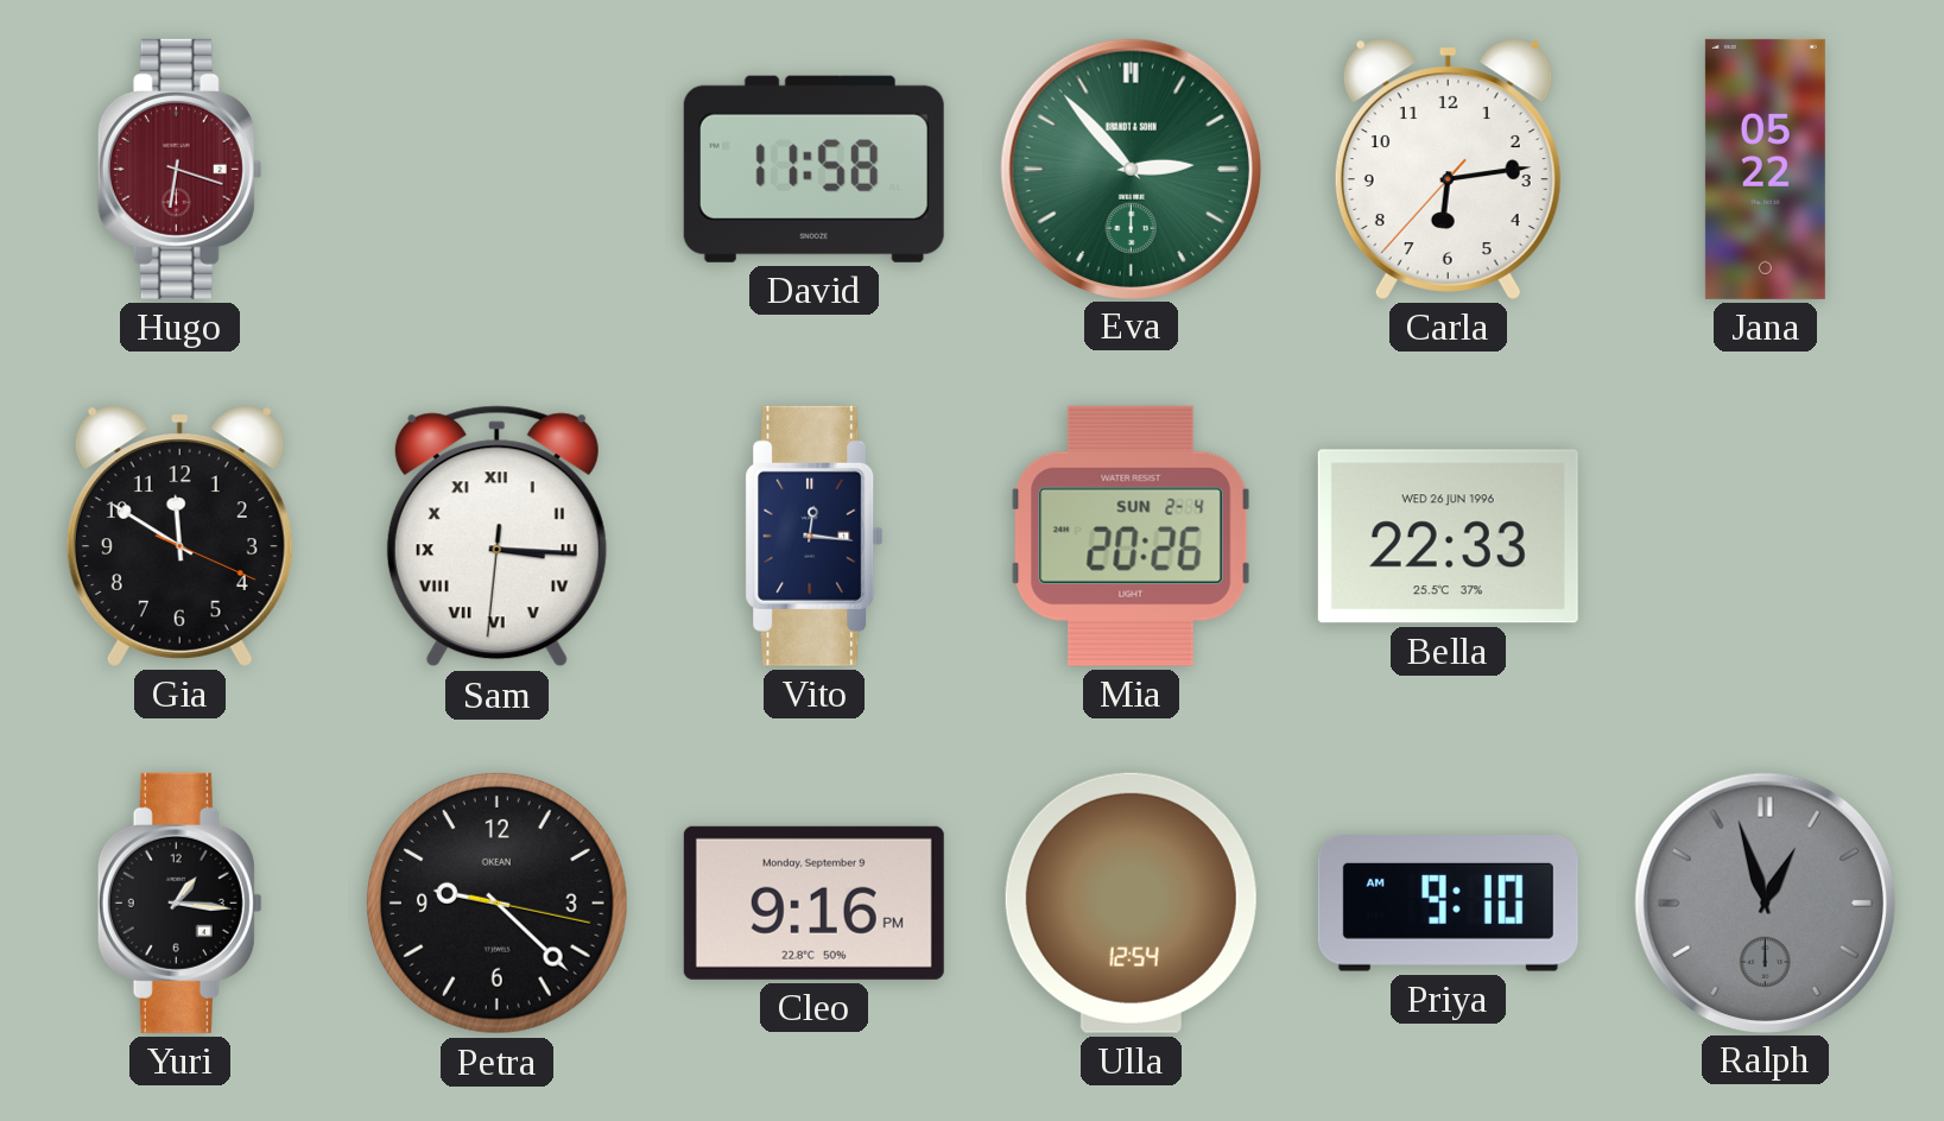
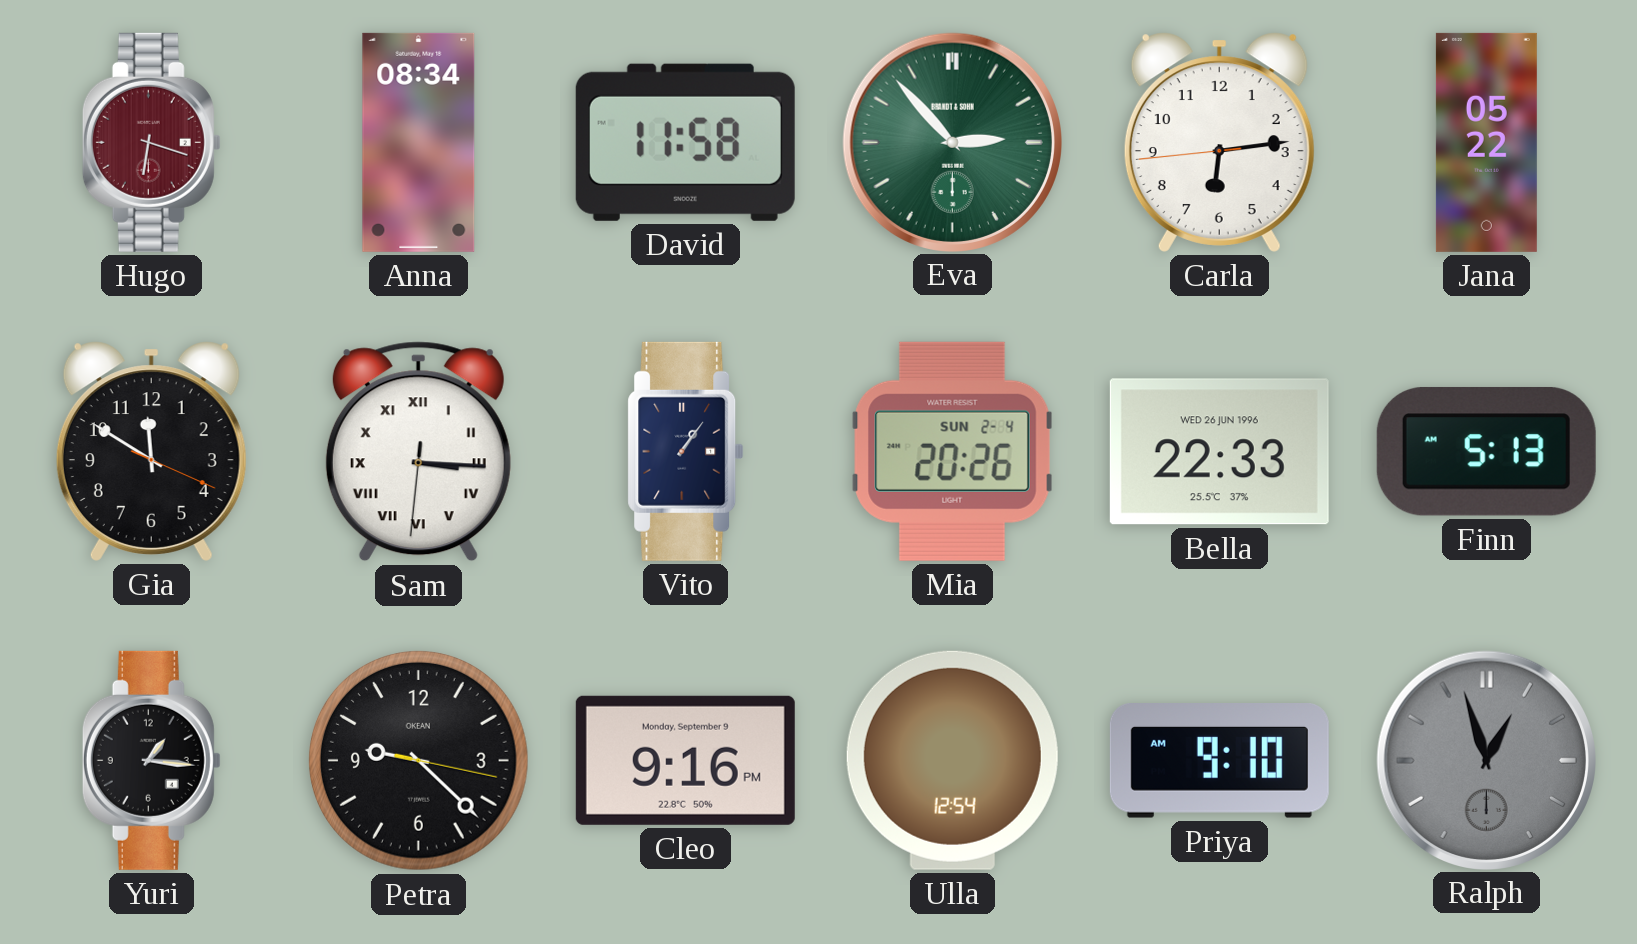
Anna: none -> 08:34
Carla: 6:13:37 -> 6:13:44
Vito: 12:16 -> 1:06
Finn: none -> 5:13
